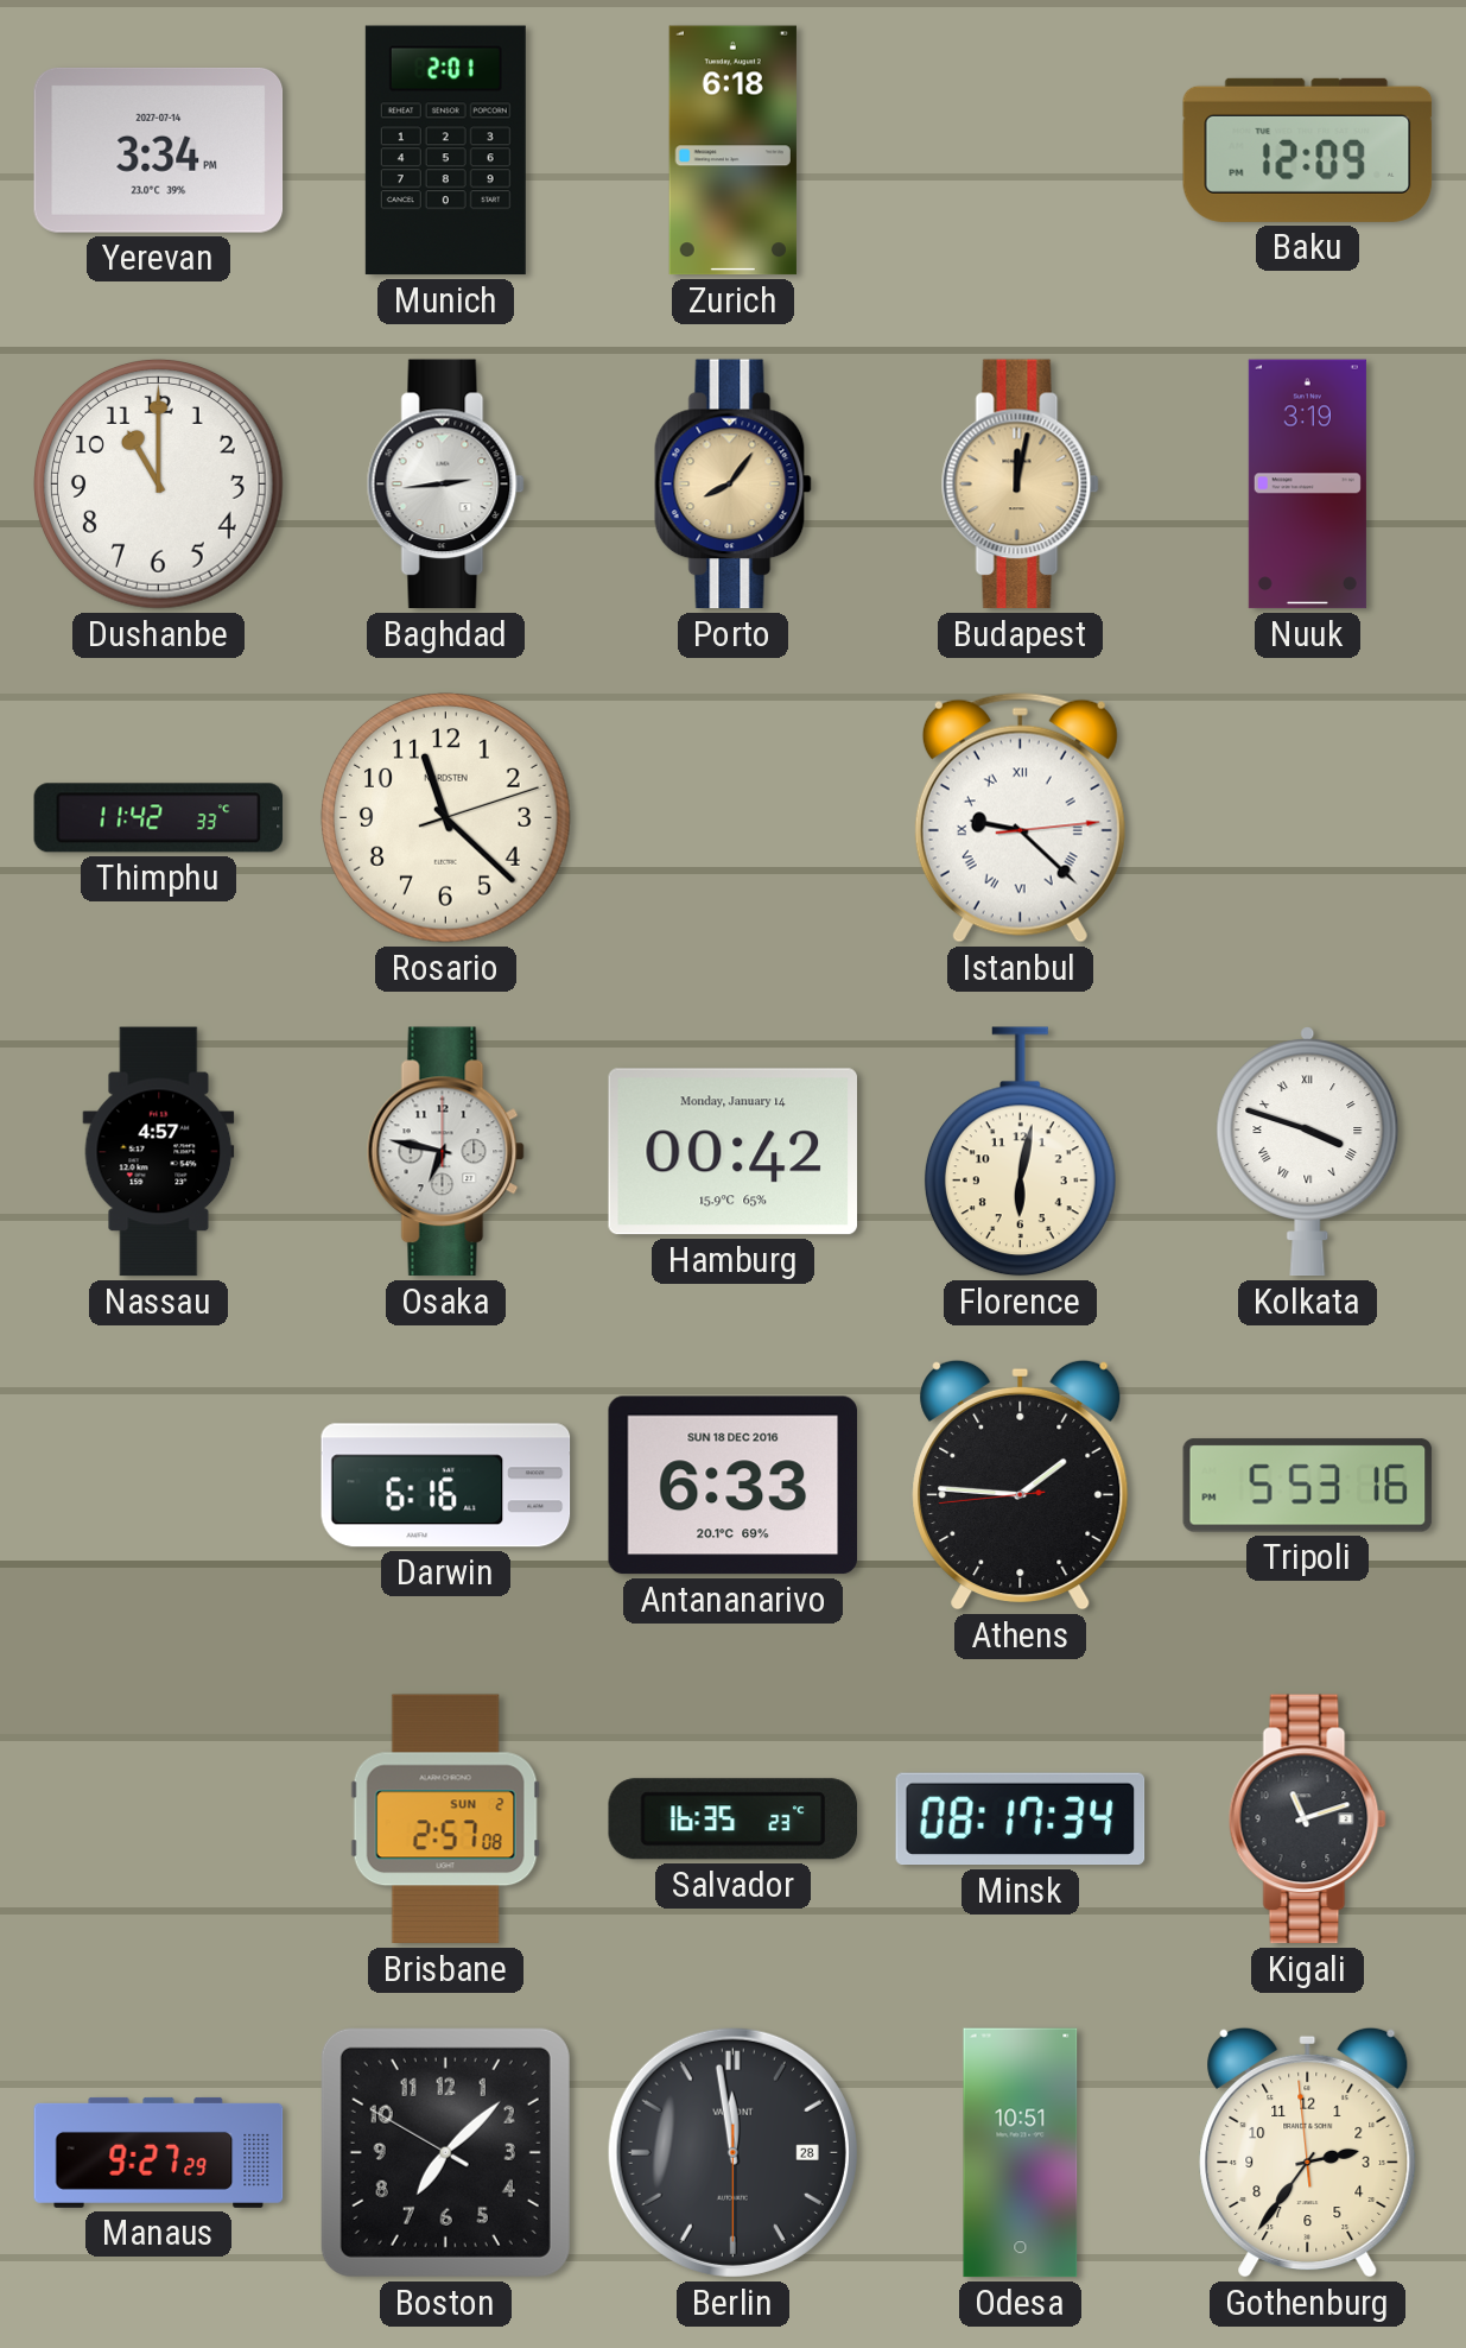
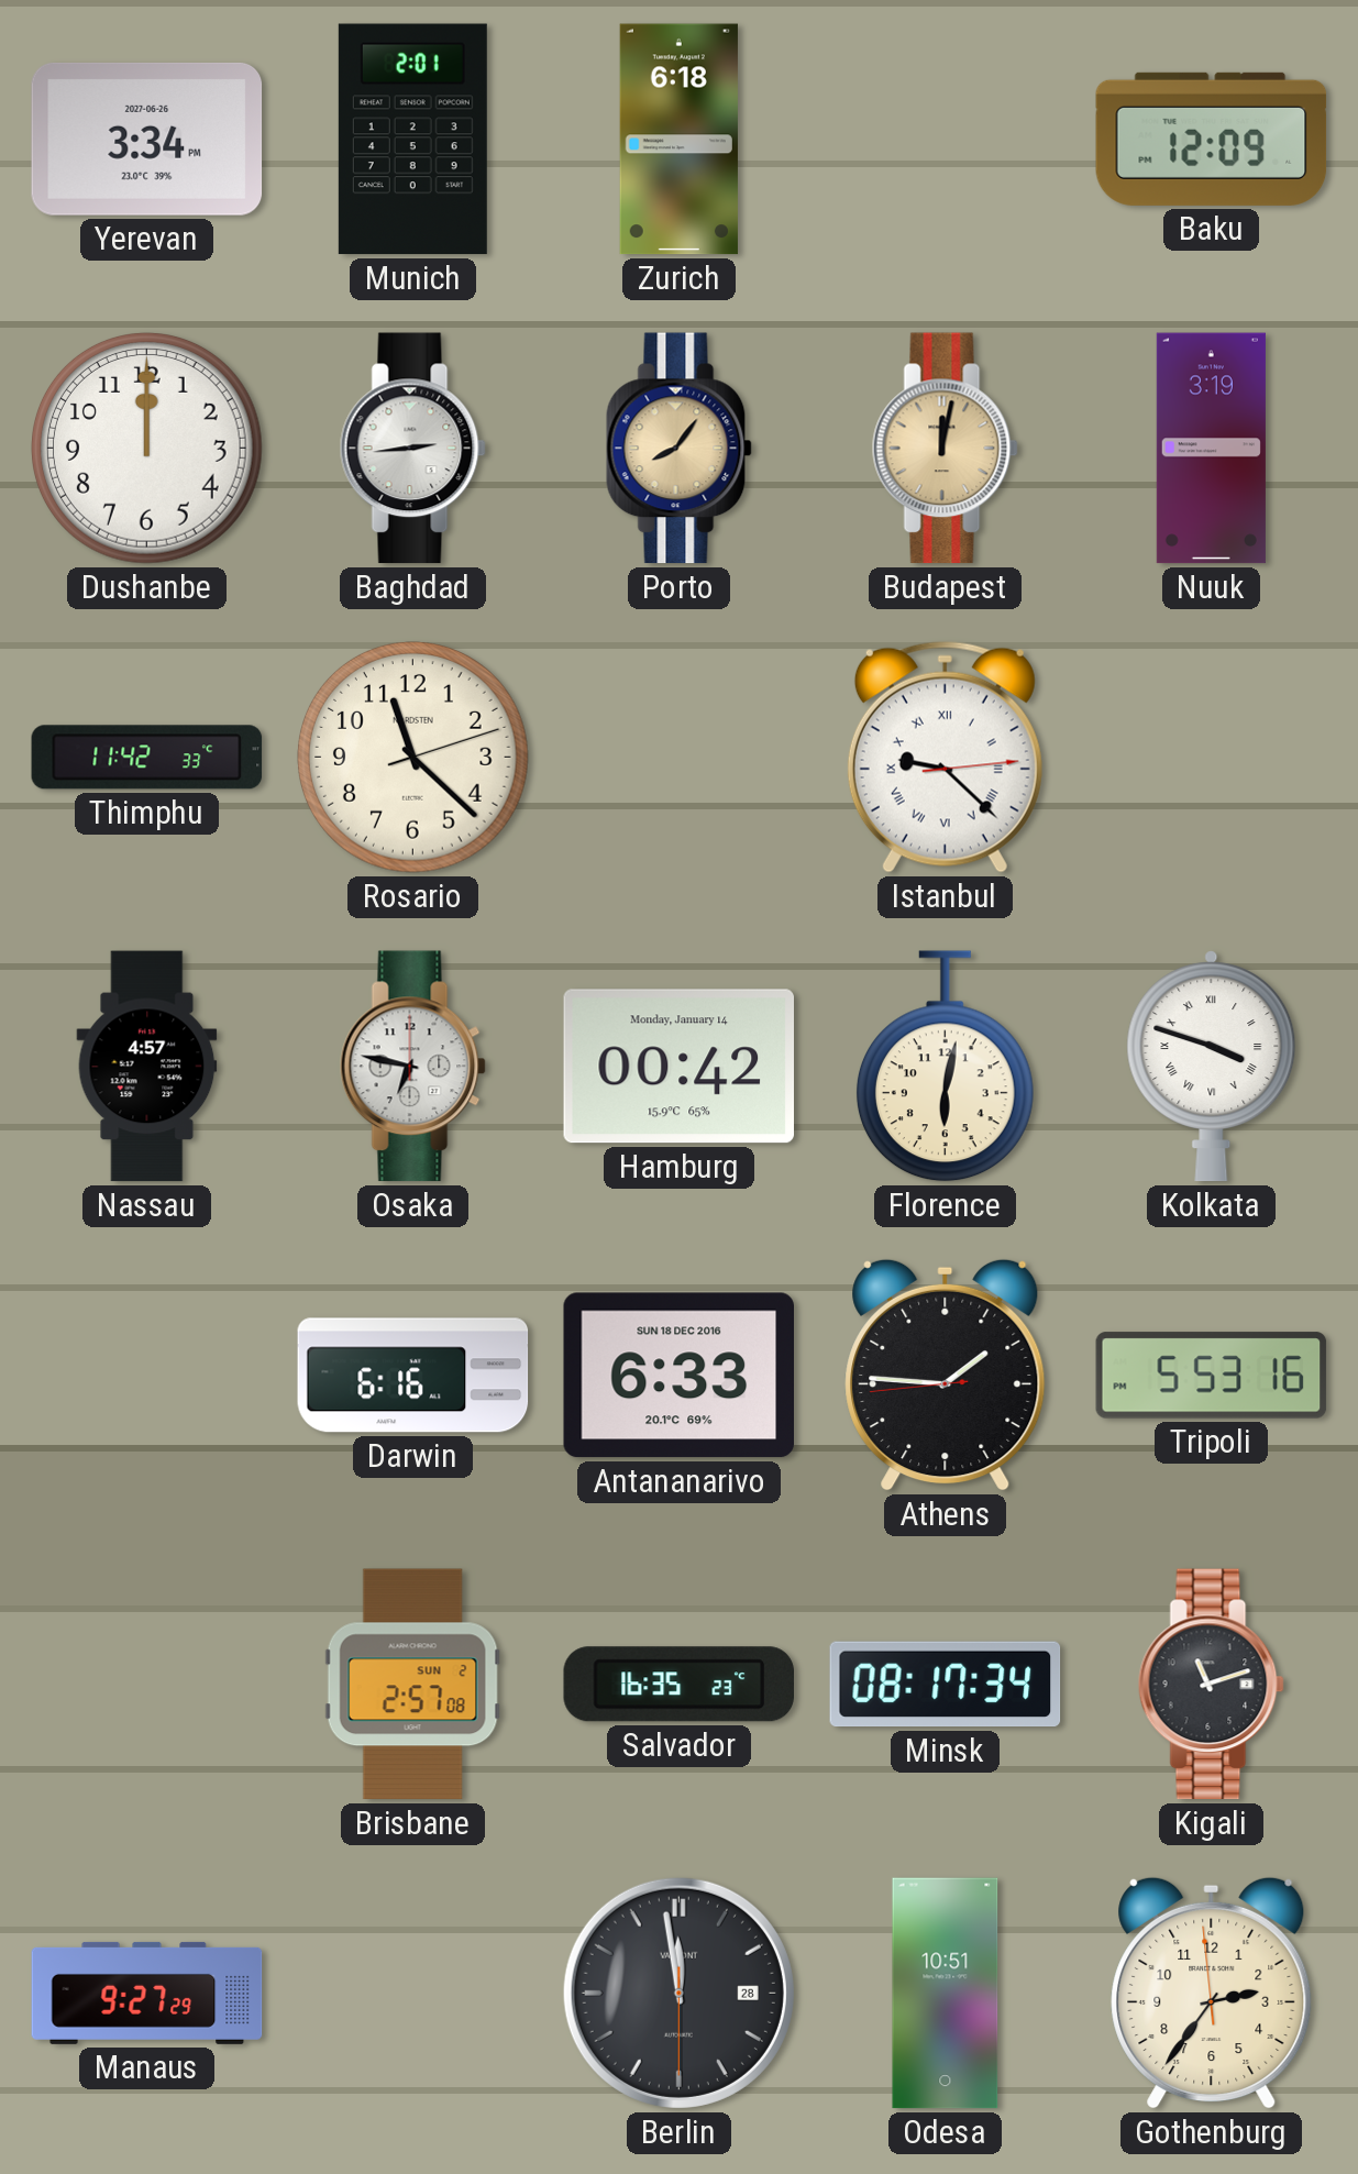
Yerevan date: 2027-07-14 -> 2027-06-26
Dushanbe: 11:00 -> 12:00
Boston: 7:07 -> none
